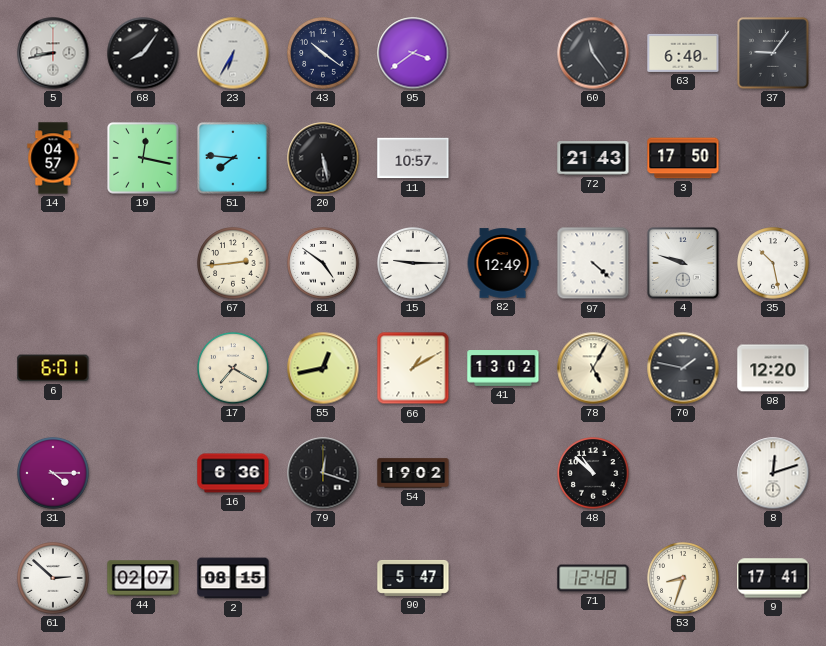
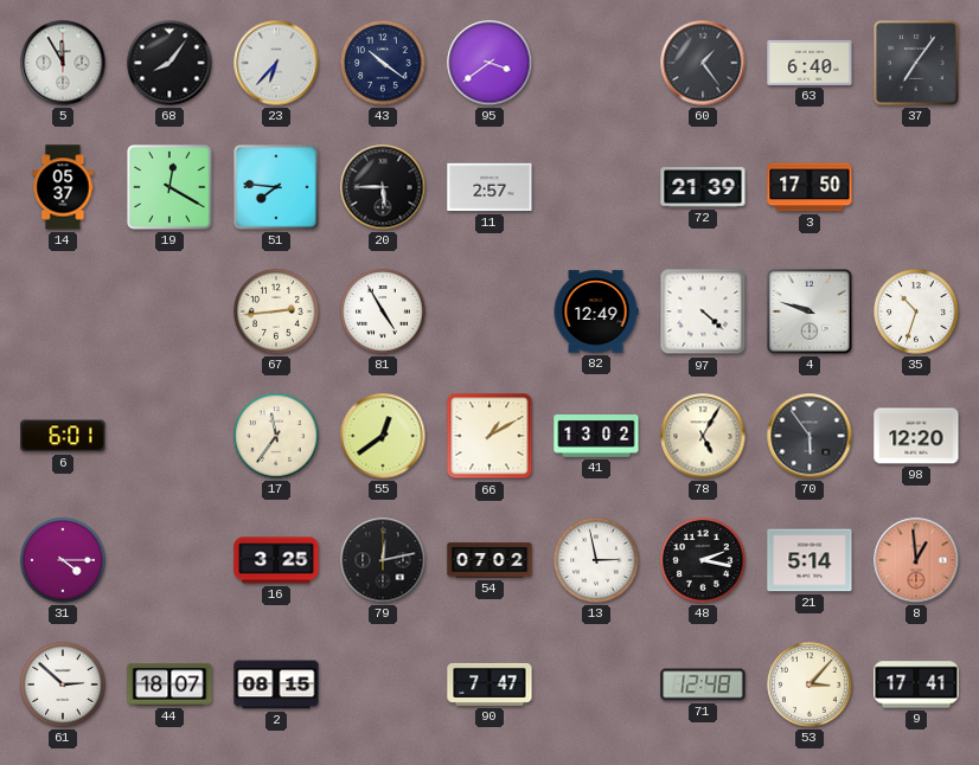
5: 8:43 -> 11:55
23: 6:35 -> 6:37
60: 11:24 -> 1:24
37: 9:06 -> 7:06
14: 04:57 -> 05:37
19: 12:17 -> 12:20
20: 5:28 -> 5:45
11: 10:57 -> 2:57
72: 21:43 -> 21:39
81: 4:51 -> 4:55
15: 9:15 -> none
35: 10:28 -> 10:33
17: 7:20 -> 11:36
55: 12:43 -> 12:39
70: 1:47 -> 5:54
16: 6:36 -> 3:25
79: 12:18 -> 12:13
54: 19:02 -> 07:02
13: none -> 2:58
48: 10:52 -> 2:17
21: none -> 5:14
8: 12:12 -> 12:59
8 dial: white -> salmon
44: 02:07 -> 18:07
90: 5:47 -> 7:47
53: 8:33 -> 3:07
